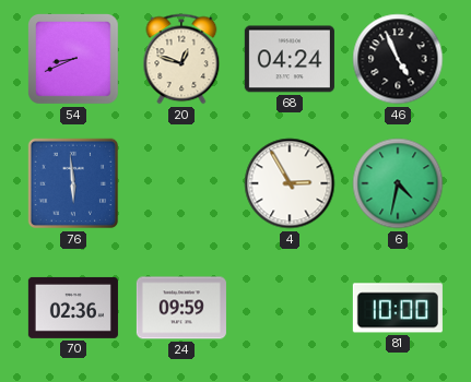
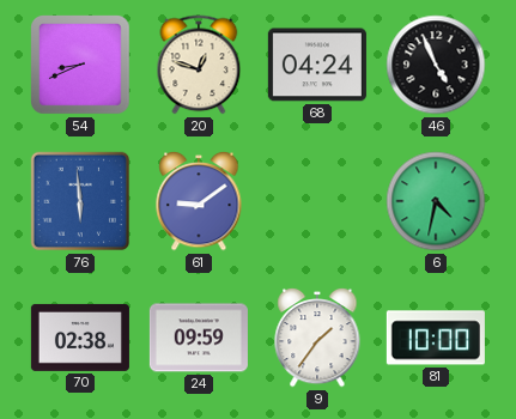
61: none -> 9:09
4: 2:55 -> none
70: 02:36 -> 02:38
9: none -> 1:36
